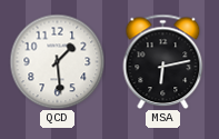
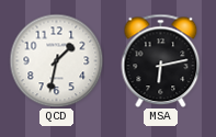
QCD: 1:29 -> 1:32
